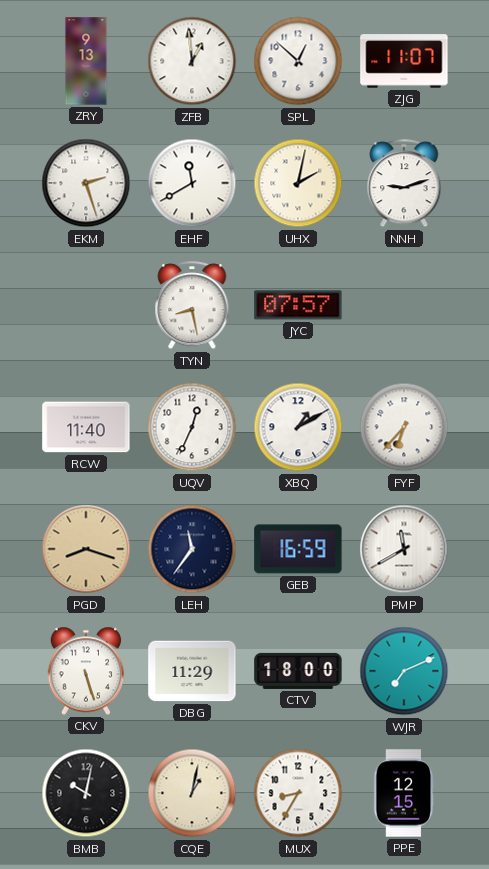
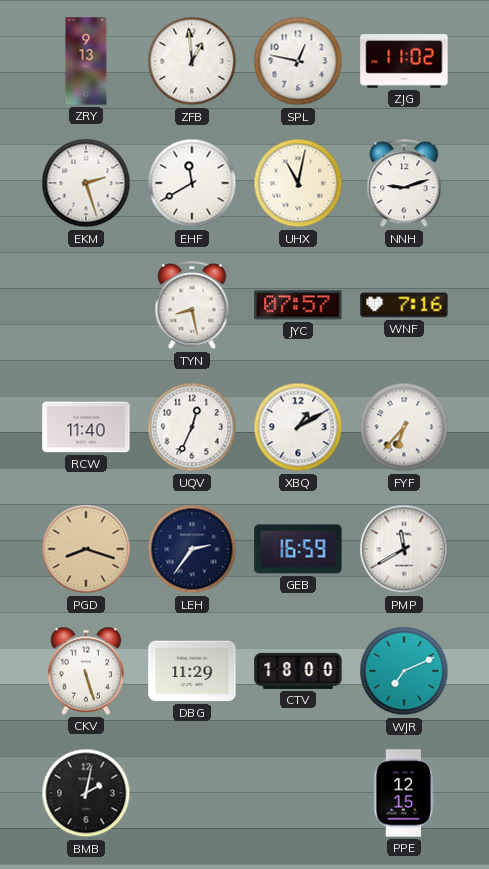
SPL: 12:52 -> 12:47
ZJG: 11:07 -> 11:02
UHX: 2:02 -> 11:02
WNF: none -> 7:16
LEH: 11:36 -> 2:36
BMB: 10:02 -> 2:02
CQE: 1:02 -> none
MUX: 8:35 -> none
